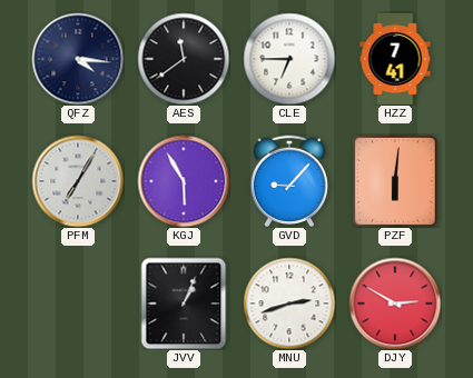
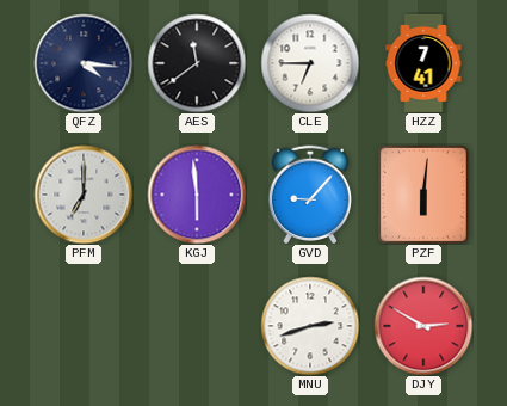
PFM: 7:05 -> 7:00
KGJ: 5:55 -> 5:59
JVV: 1:04 -> none
